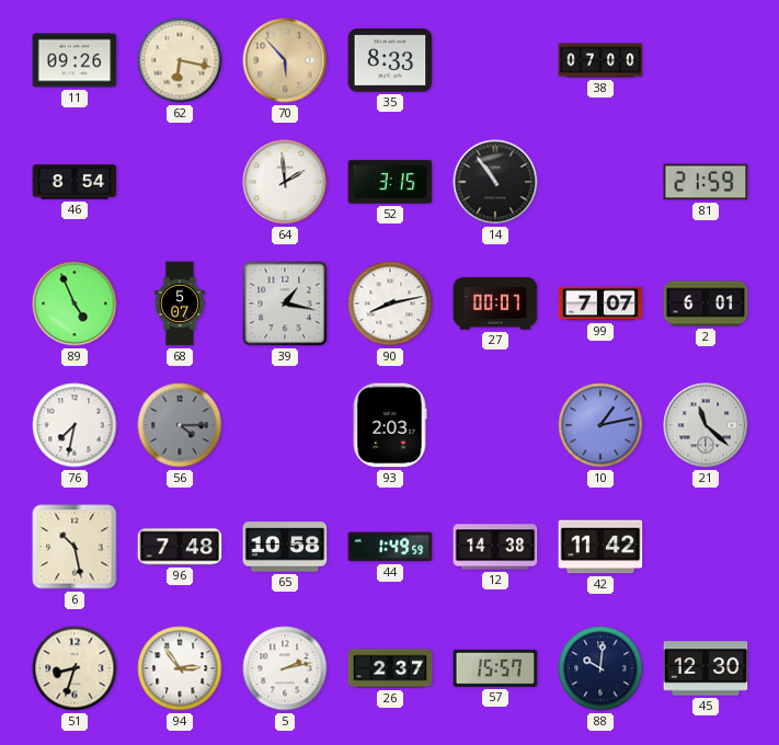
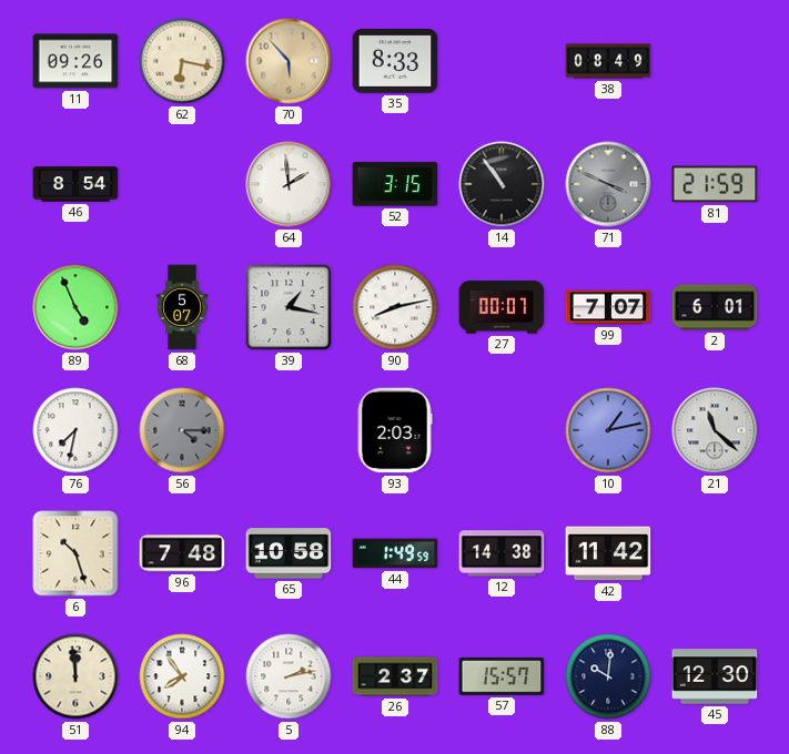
38: 07:00 -> 08:49
71: none -> 3:49
6: 10:28 -> 10:27
51: 8:33 -> 11:59
94: 2:54 -> 7:54
